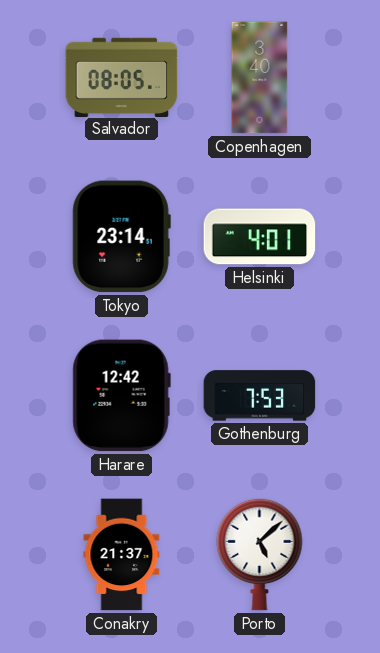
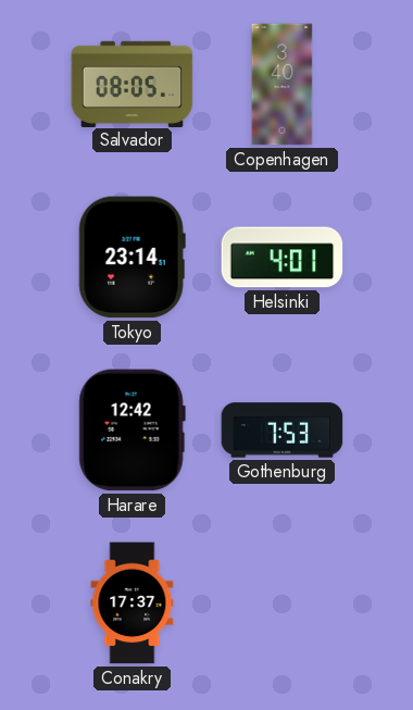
Conakry: 21:37 -> 17:37
Porto: 5:08 -> none
